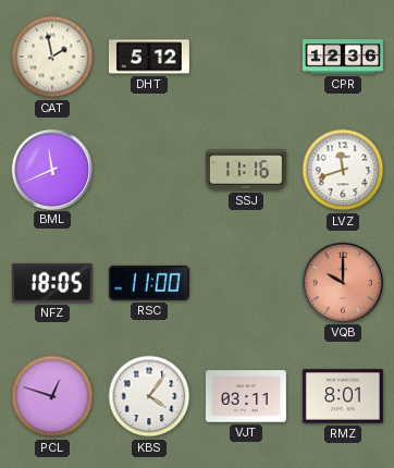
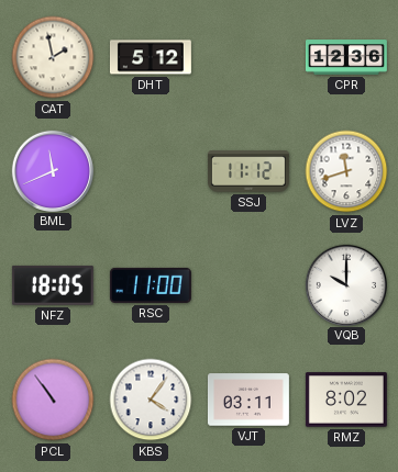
SSJ: 11:16 -> 11:12
VQB dial: salmon -> white
PCL: 12:48 -> 10:54
RMZ: 8:01 -> 8:02
